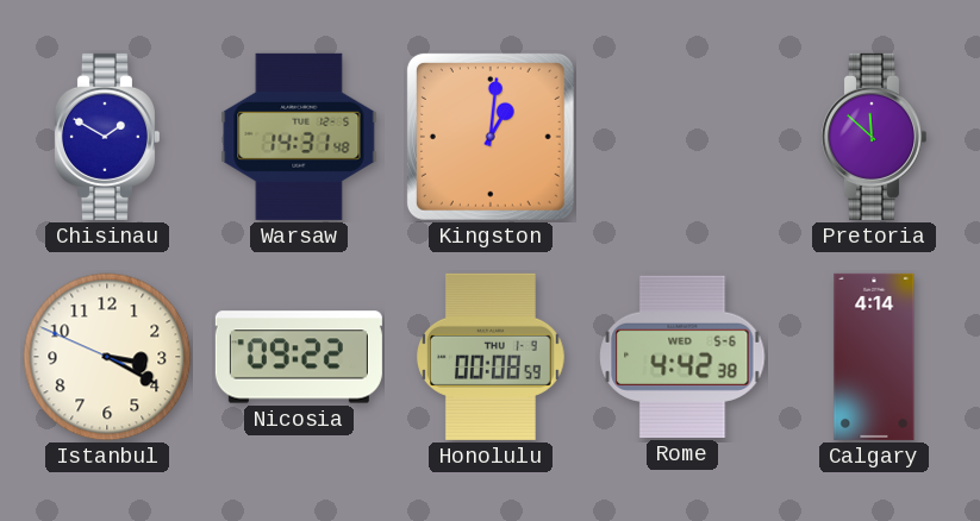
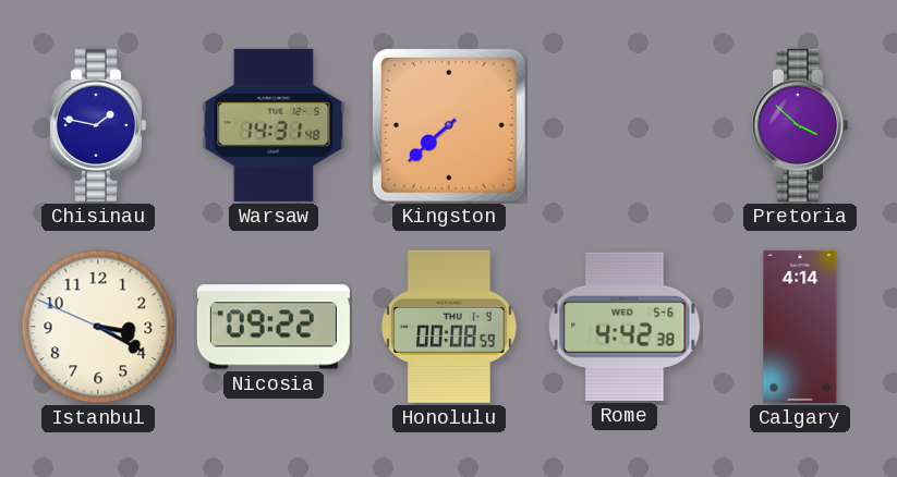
Chisinau: 1:50 -> 1:47
Kingston: 1:01 -> 7:38
Pretoria: 11:52 -> 3:52
